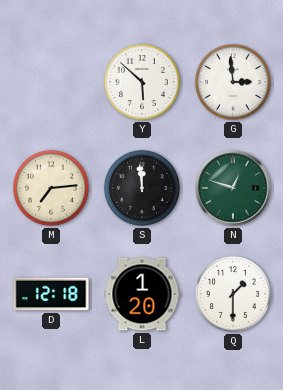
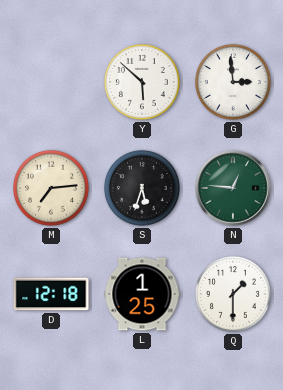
S: 11:59 -> 5:33
N: 12:48 -> 12:46
L: 1:20 -> 1:25
